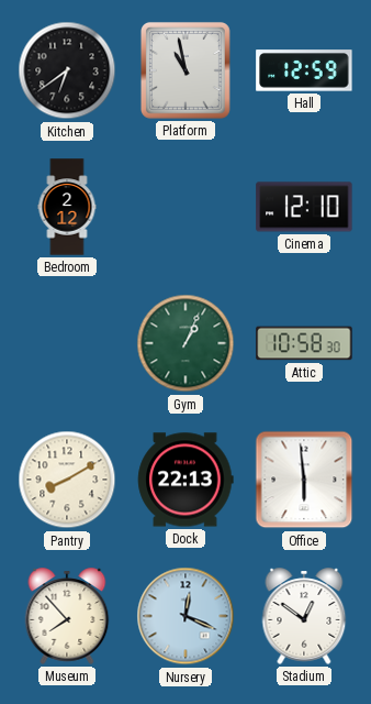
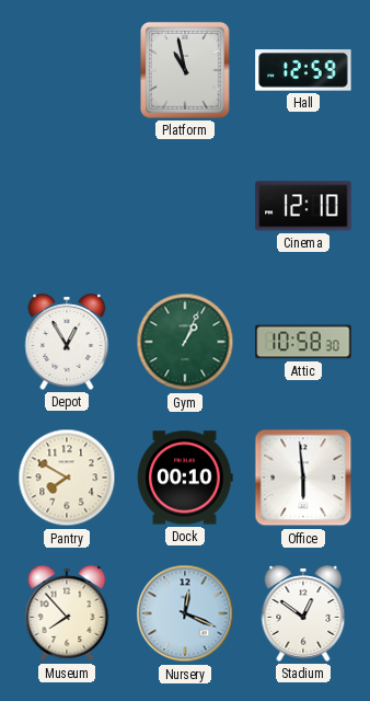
Kitchen: 6:39 -> none
Bedroom: 2:12 -> none
Depot: none -> 12:55
Pantry: 8:10 -> 7:50
Dock: 22:13 -> 00:10
